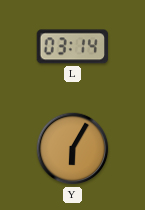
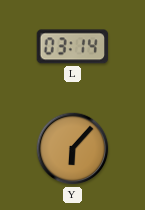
Y: 6:05 -> 6:07
